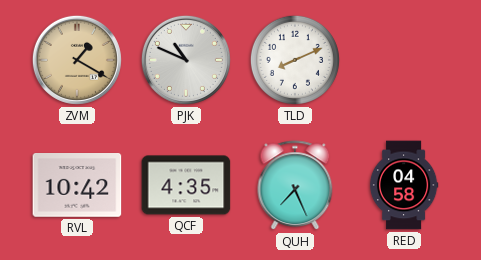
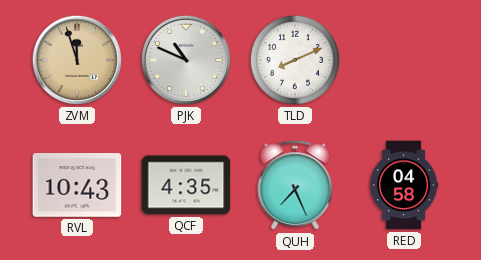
ZVM: 1:20 -> 11:57
RVL: 10:42 -> 10:43
